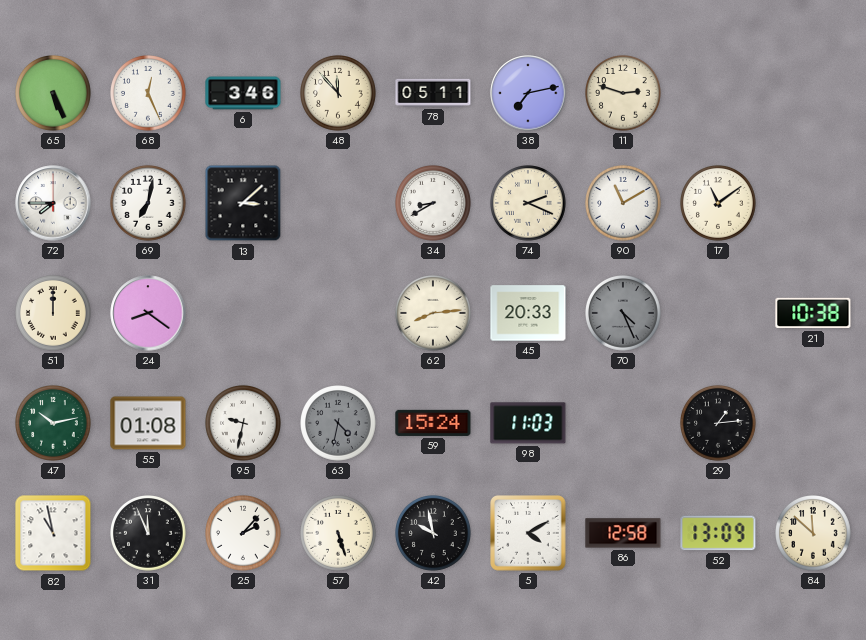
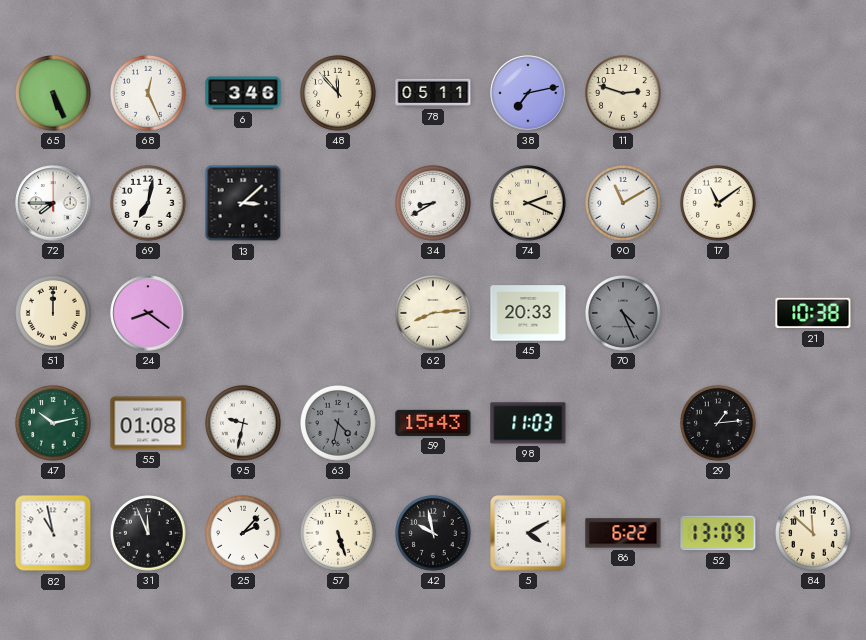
59: 15:24 -> 15:43
86: 12:58 -> 6:22
